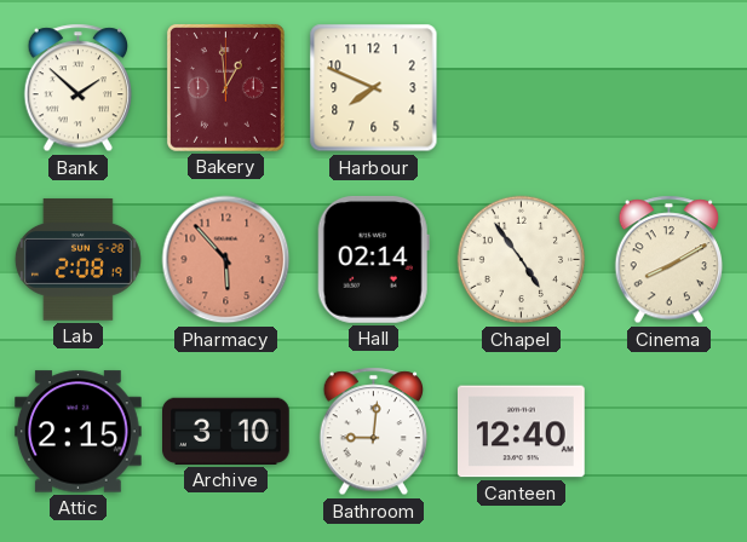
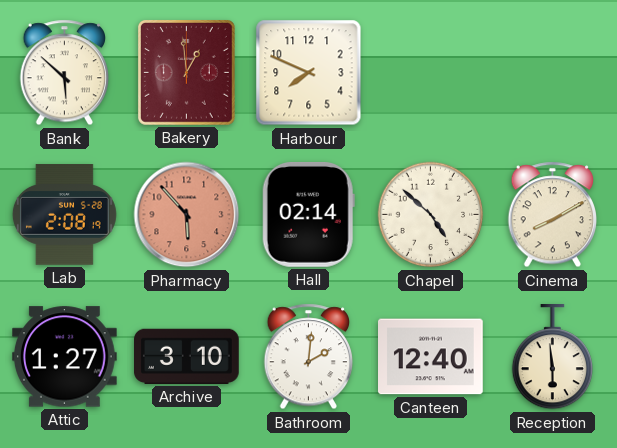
Bank: 1:52 -> 5:52
Chapel: 4:54 -> 4:52
Attic: 2:15 -> 1:27
Bathroom: 9:01 -> 2:01
Reception: none -> 5:59
